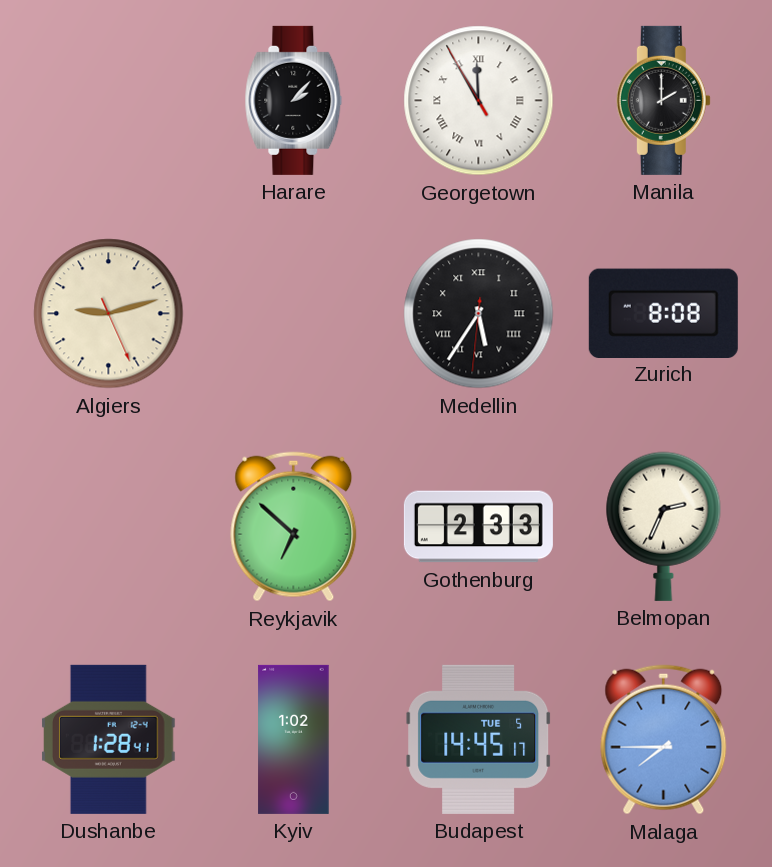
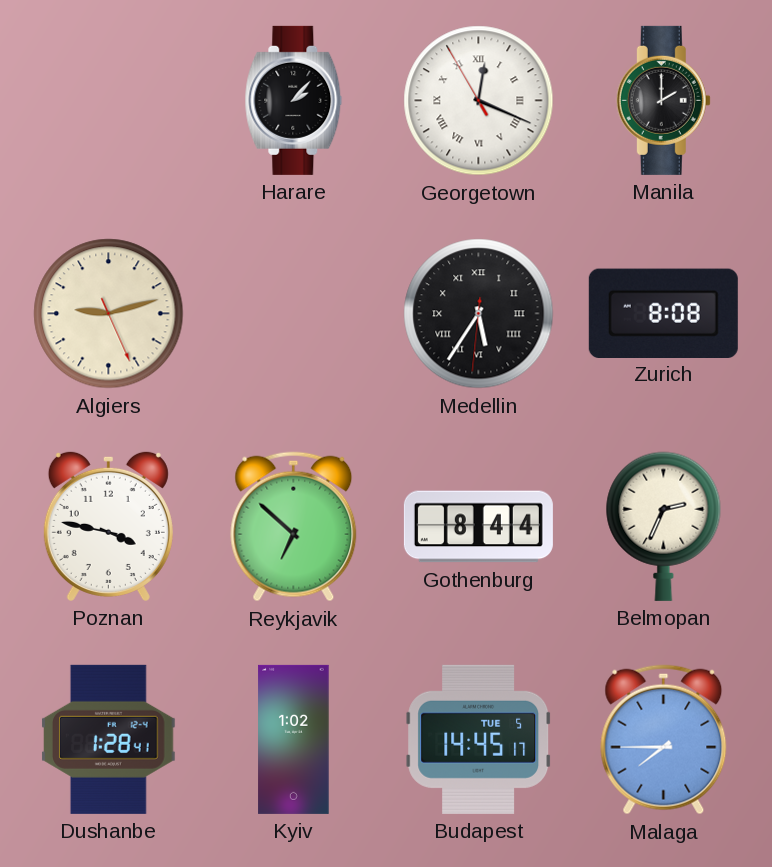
Georgetown: 11:54 -> 12:18
Poznan: none -> 3:47
Gothenburg: 2:33 -> 8:44
